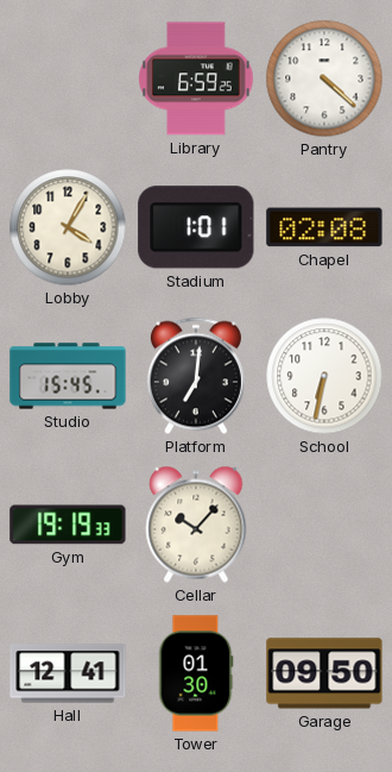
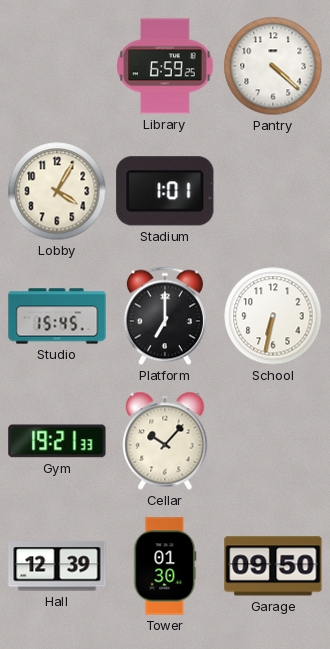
Chapel: 02:08 -> none
Platform: 7:01 -> 7:00
Gym: 19:19 -> 19:21
Hall: 12:41 -> 12:39
